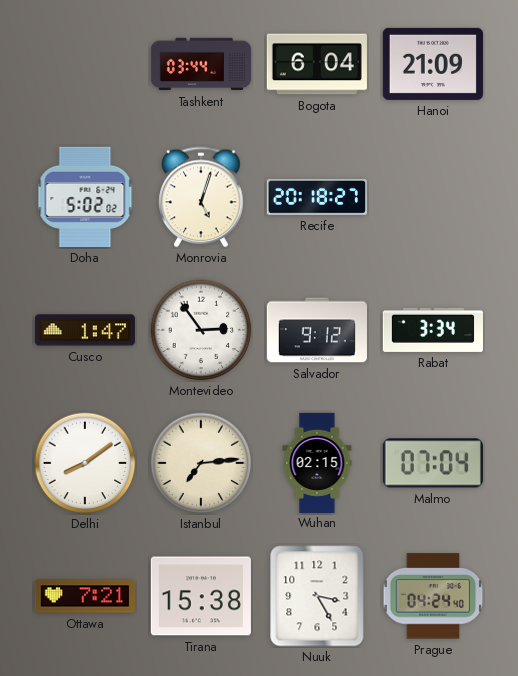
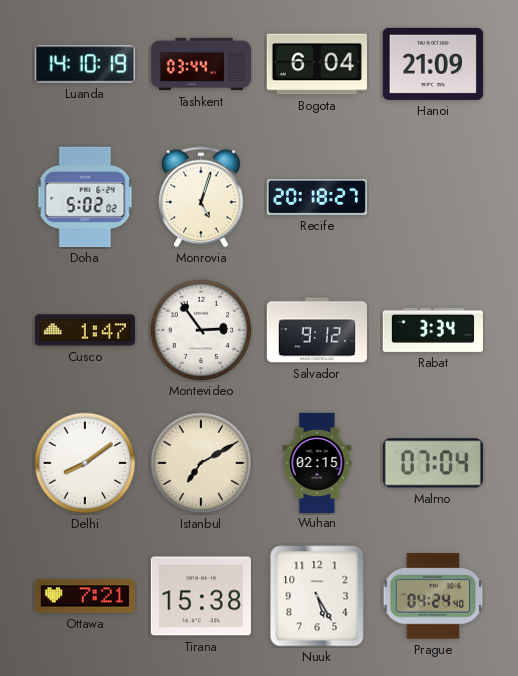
Luanda: none -> 14:10
Istanbul: 7:14 -> 7:10
Nuuk: 3:25 -> 5:25
